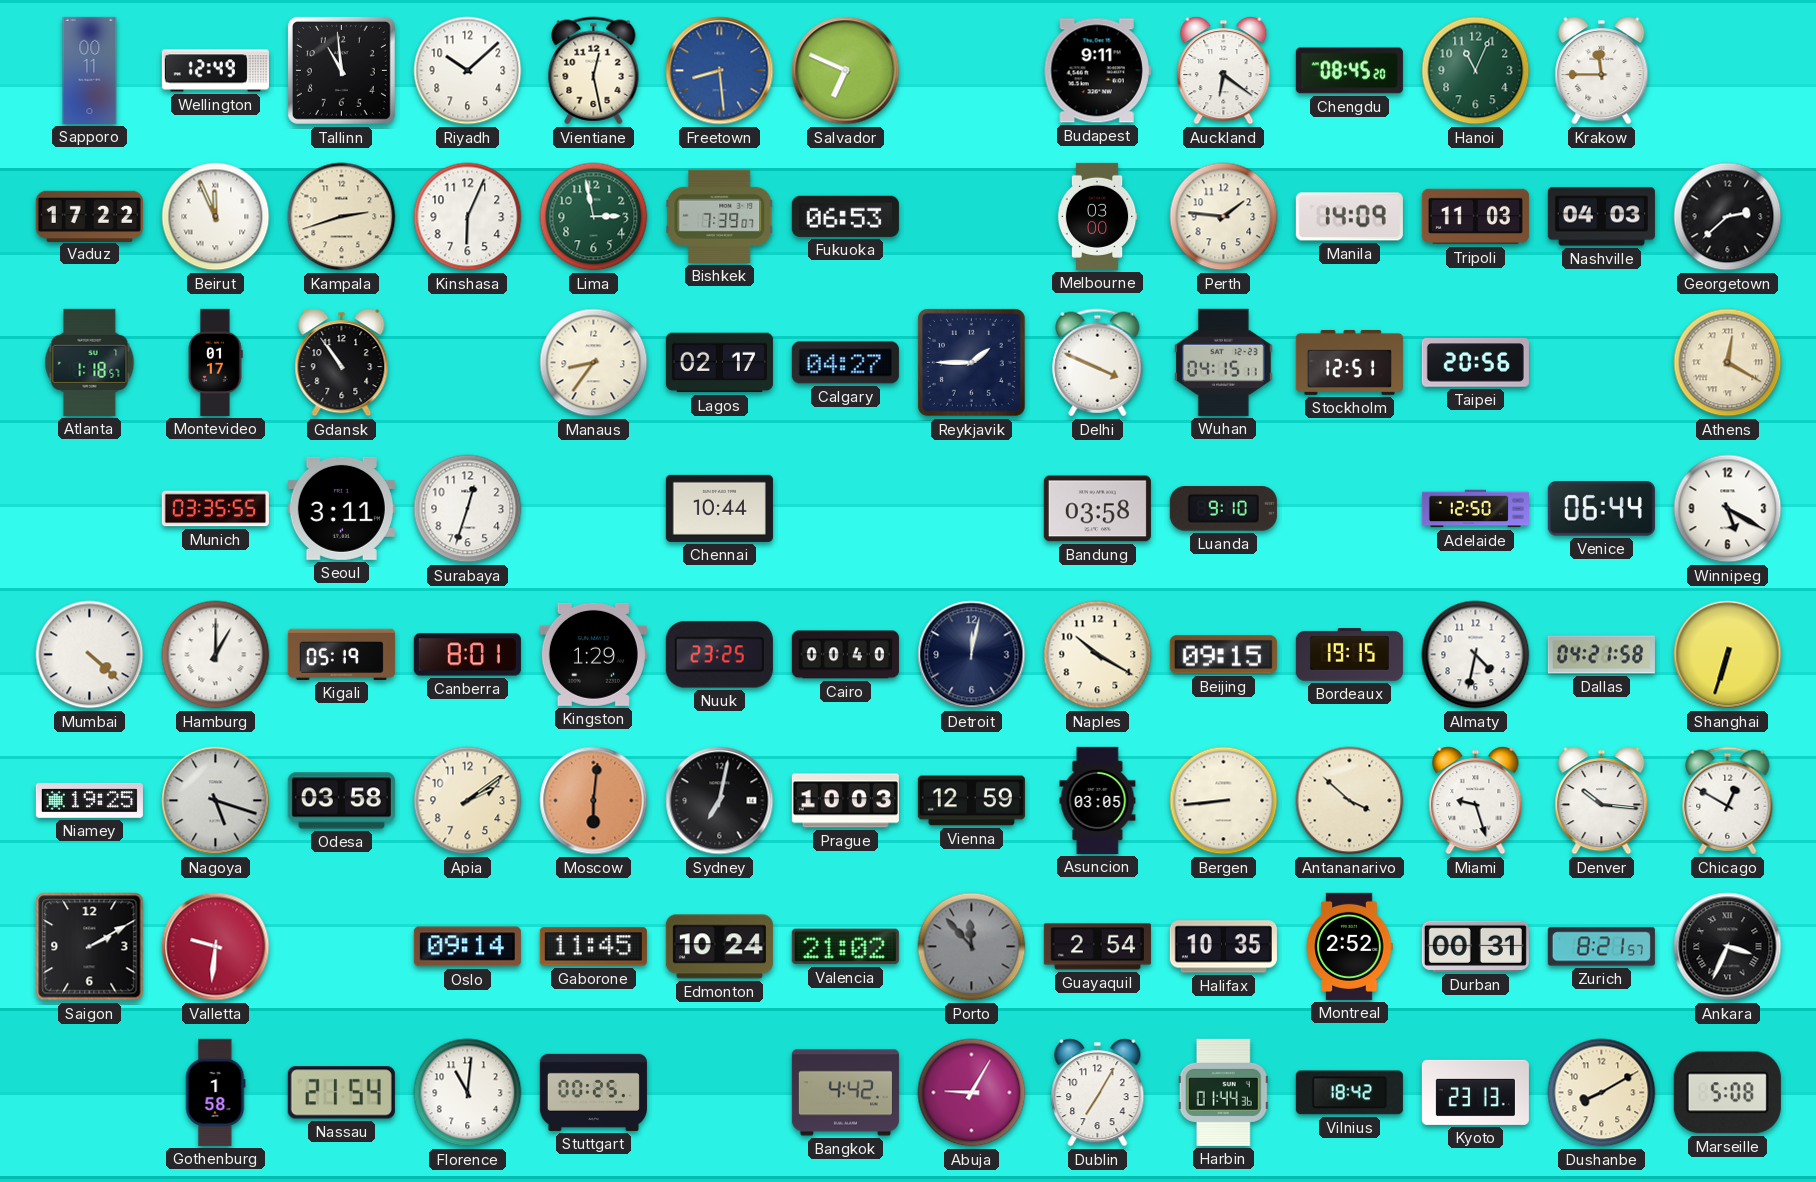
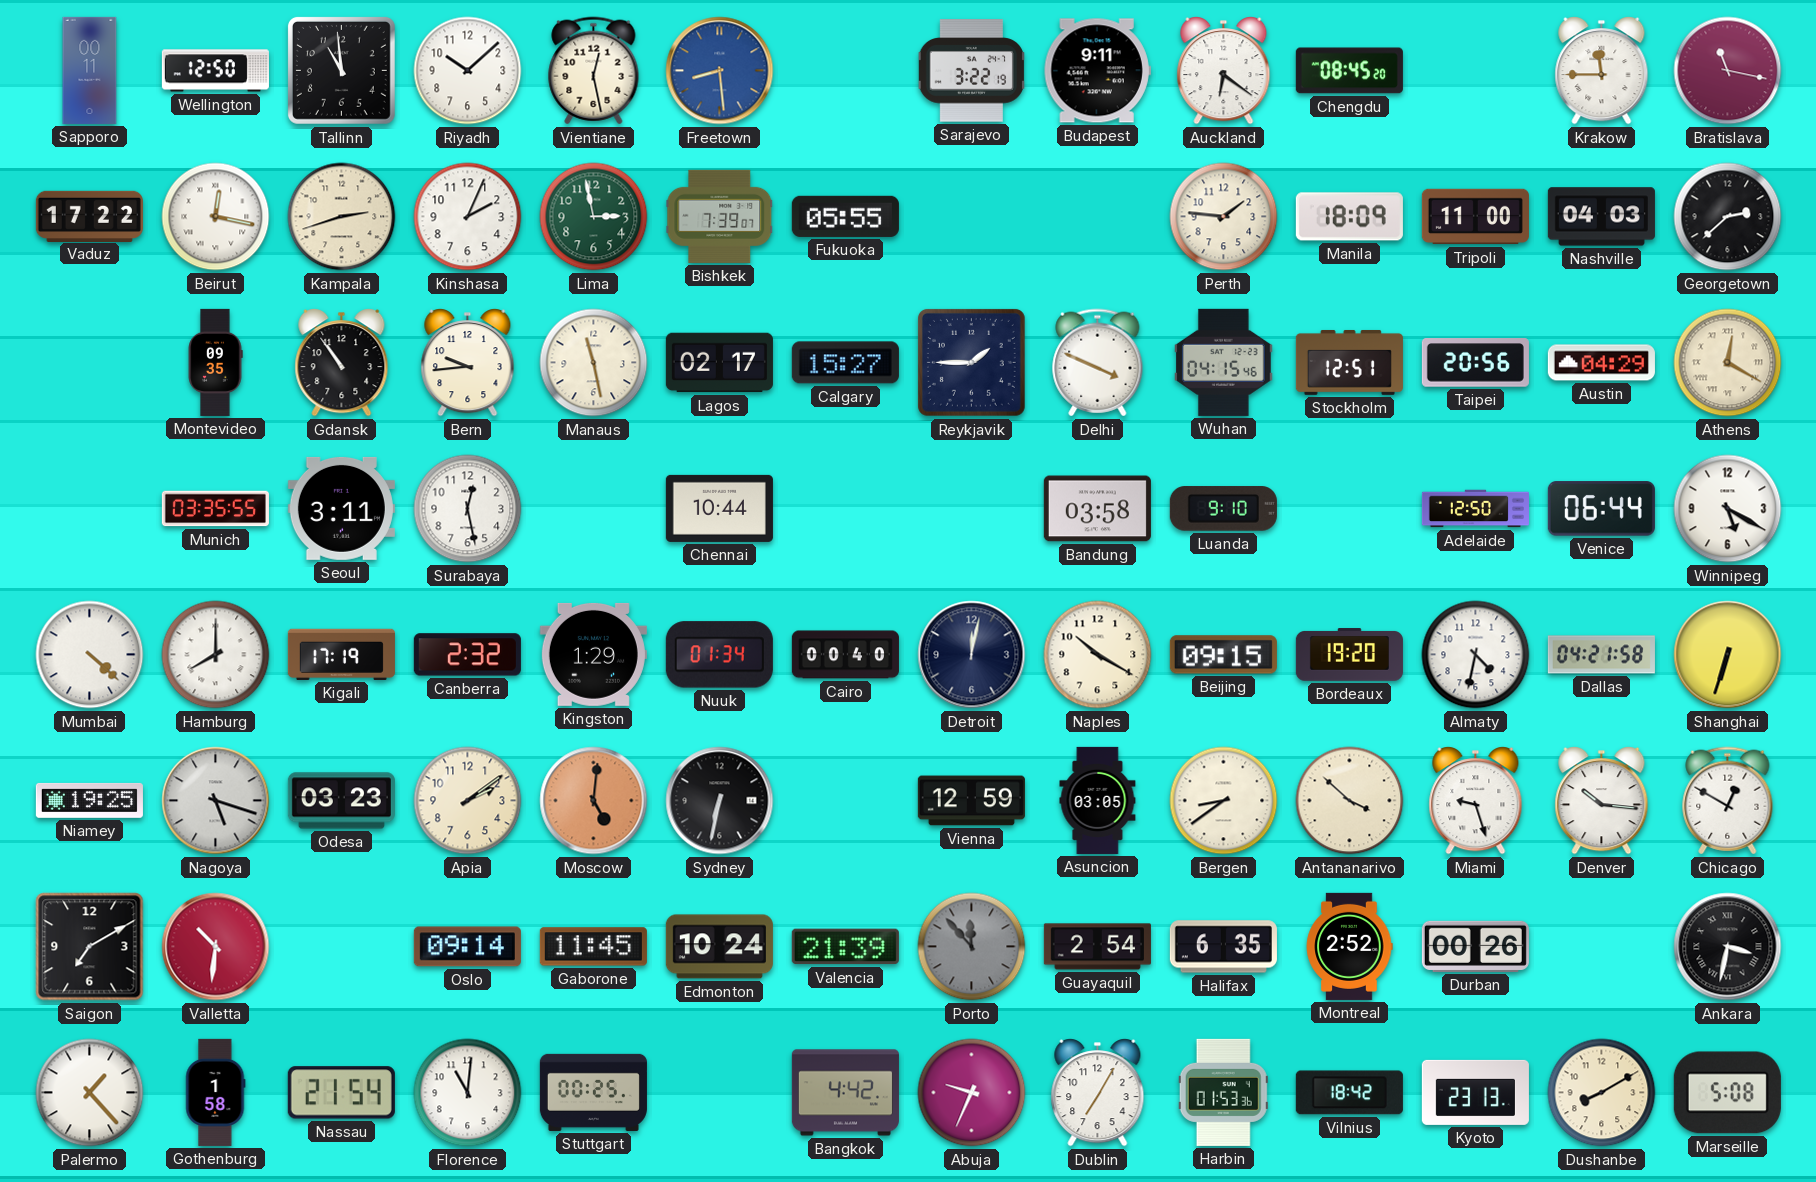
Wellington: 12:49 -> 12:50
Salvador: 6:49 -> none
Sarajevo: none -> 3:22
Hanoi: 11:04 -> none
Bratislava: none -> 11:17
Beirut: 11:56 -> 12:17
Kinshasa: 6:04 -> 2:04
Fukuoka: 06:53 -> 05:55
Melbourne: 03:00 -> none
Manila: 14:09 -> 18:09
Tripoli: 11:03 -> 11:00
Atlanta: 1:18 -> none
Montevideo: 01:17 -> 09:35
Bern: none -> 9:44
Manaus: 8:36 -> 11:28
Calgary: 04:27 -> 15:27
Wuhan: 04:15:11 -> 04:15:46
Austin: none -> 04:29
Surabaya: 12:33 -> 12:28
Hamburg: 1:00 -> 8:00
Kigali: 05:19 -> 17:19
Canberra: 8:01 -> 2:32
Nuuk: 23:25 -> 01:34
Bordeaux: 19:15 -> 19:20
Odesa: 03:58 -> 03:23
Moscow: 6:01 -> 5:01
Sydney: 7:02 -> 6:32
Prague: 10:03 -> none
Bergen: 8:44 -> 8:39
Saigon: 2:10 -> 7:10
Valletta: 9:31 -> 10:31
Valencia: 21:02 -> 21:39
Halifax: 10:35 -> 6:35
Durban: 00:31 -> 00:26
Zurich: 8:21 -> none
Ankara: 3:34 -> 3:32
Palermo: none -> 1:23
Abuja: 9:05 -> 9:34
Harbin: 01:44 -> 01:53
